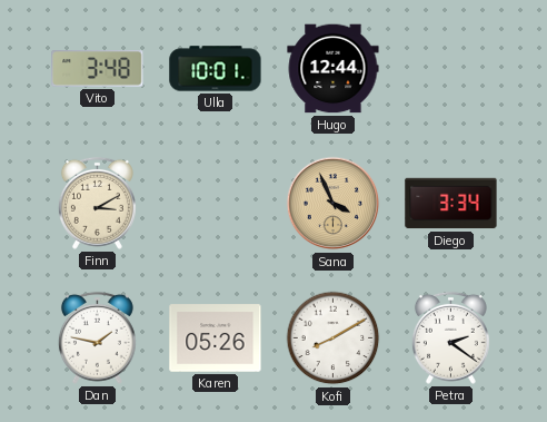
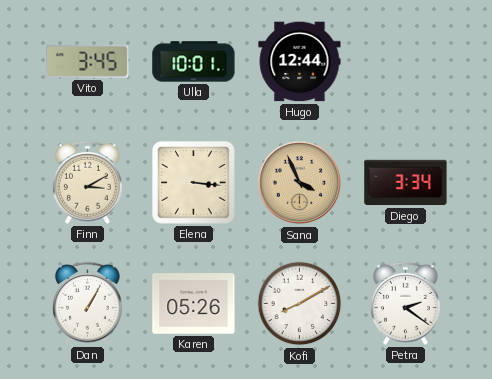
Vito: 3:48 -> 3:45
Elena: none -> 3:16
Dan: 1:47 -> 1:05
